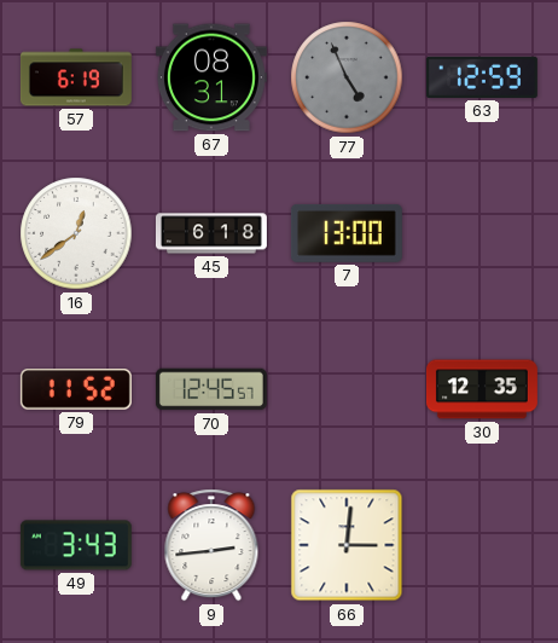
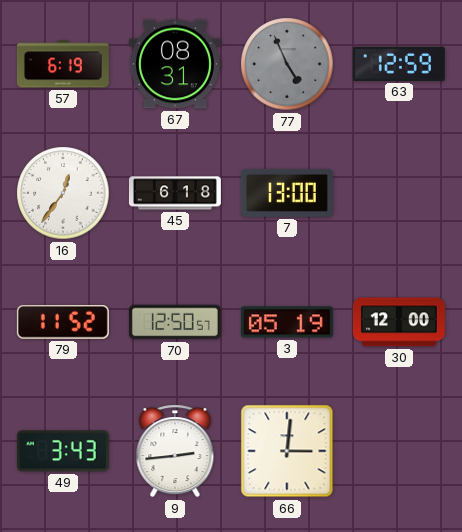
16: 12:39 -> 12:36
70: 12:45 -> 12:50
3: none -> 05:19
30: 12:35 -> 12:00
